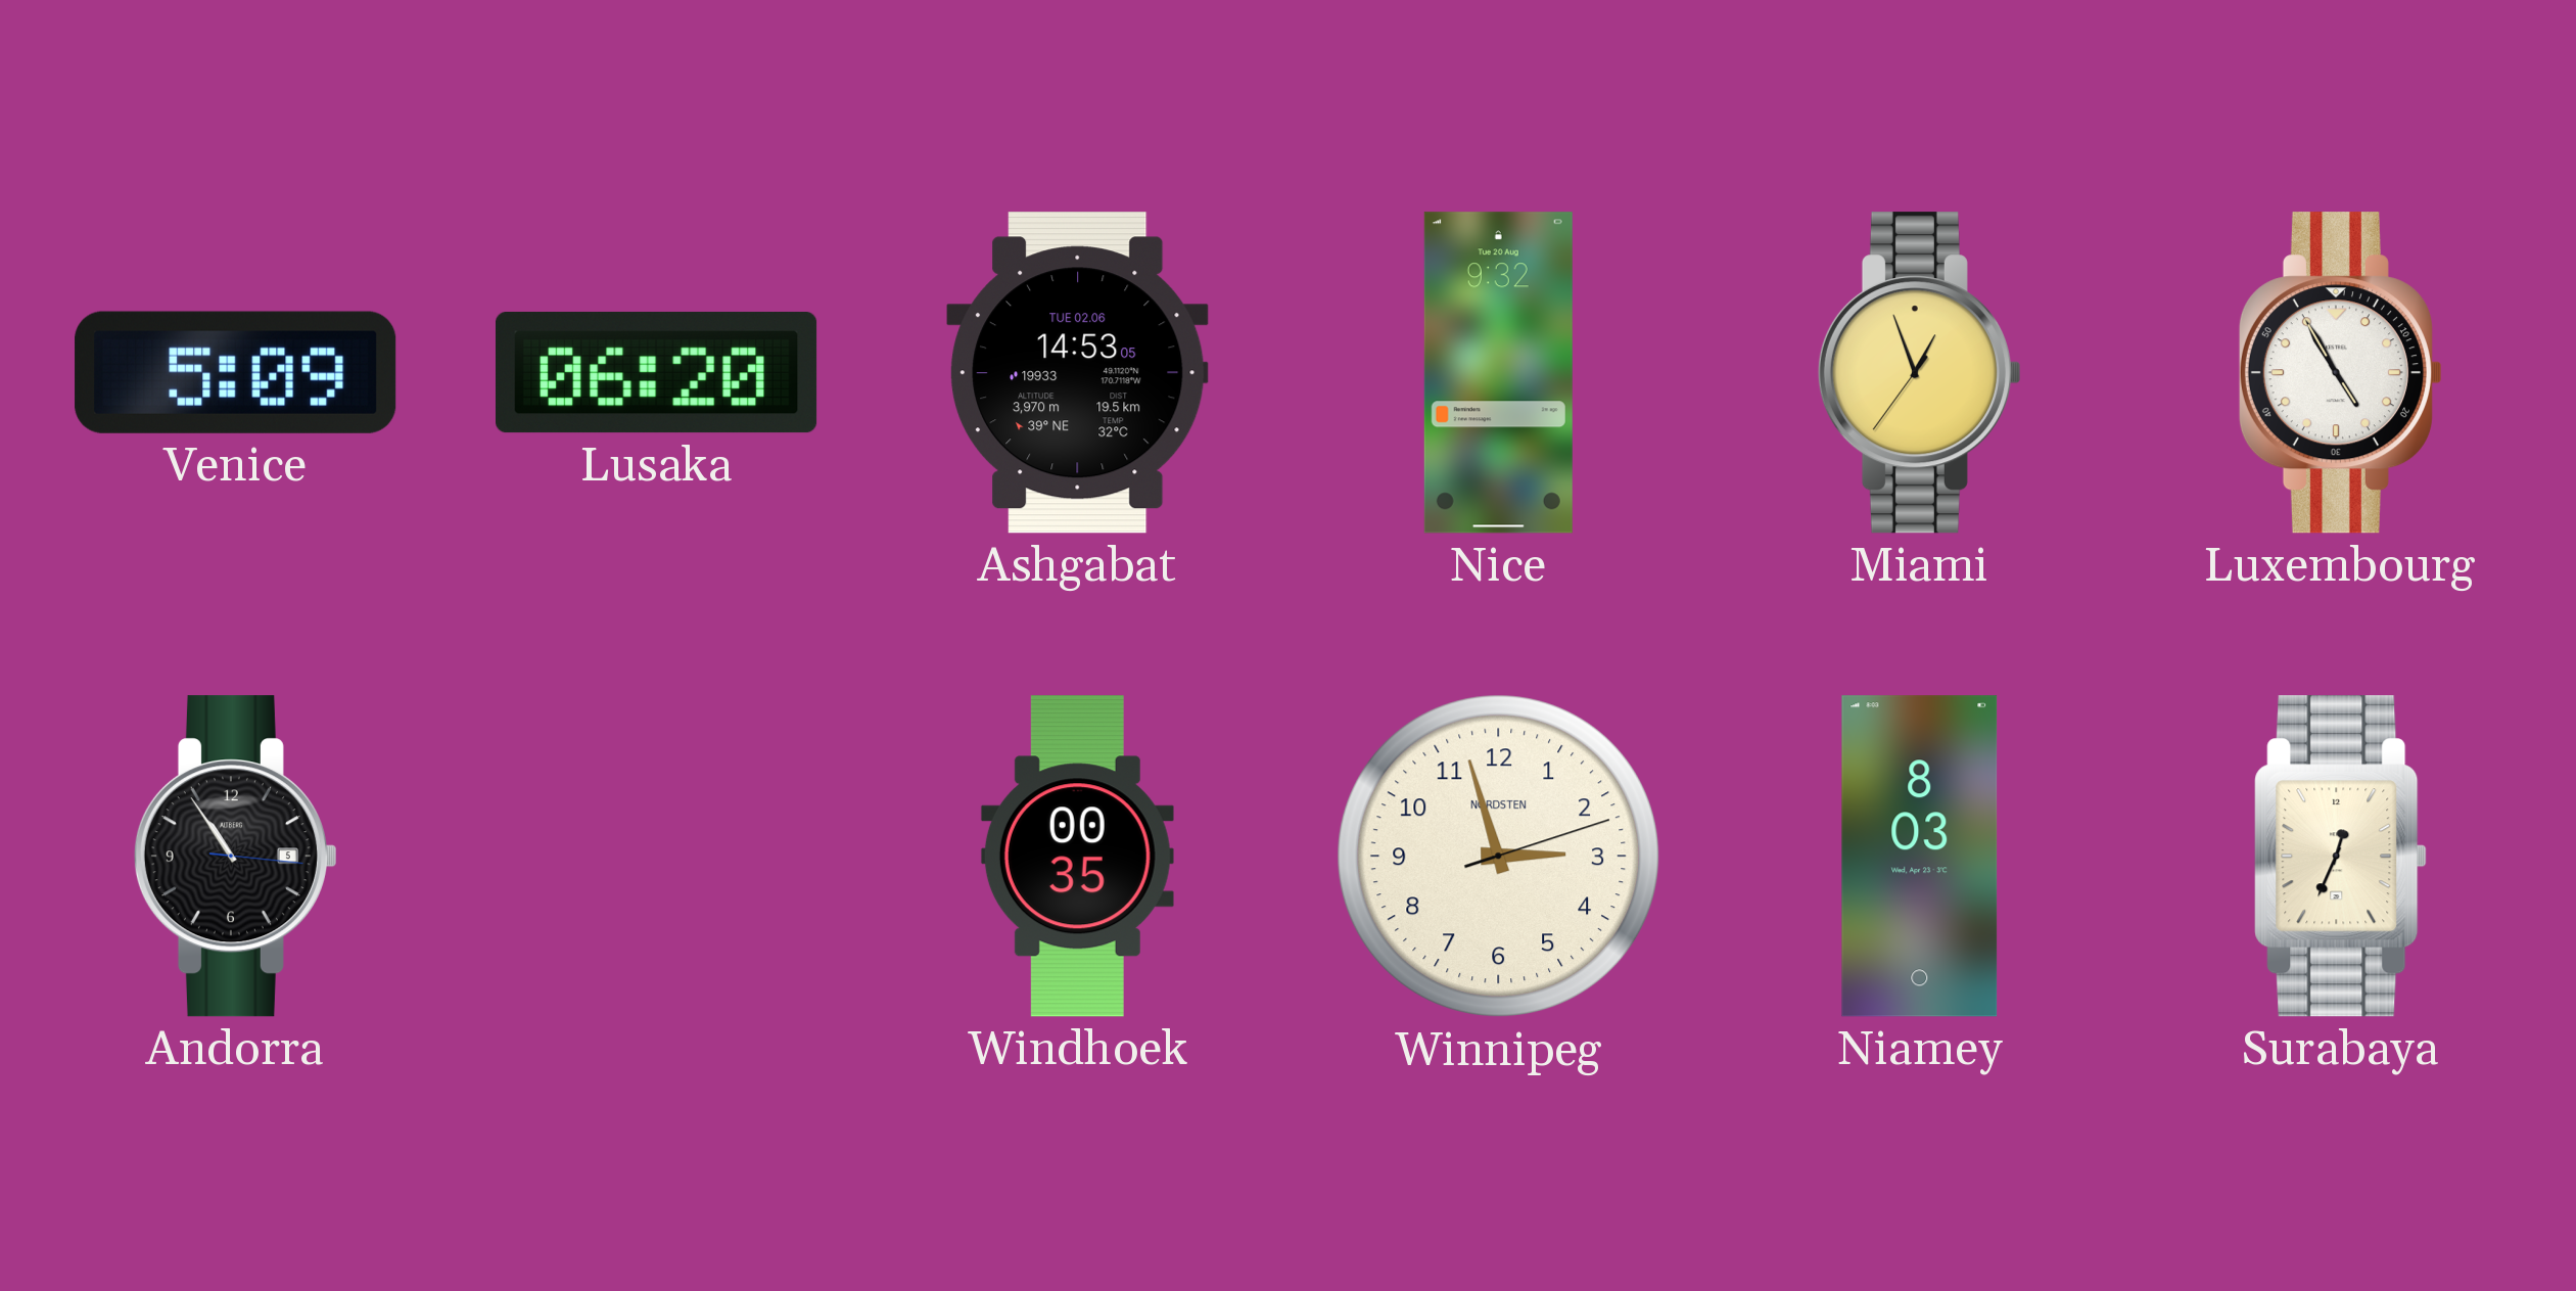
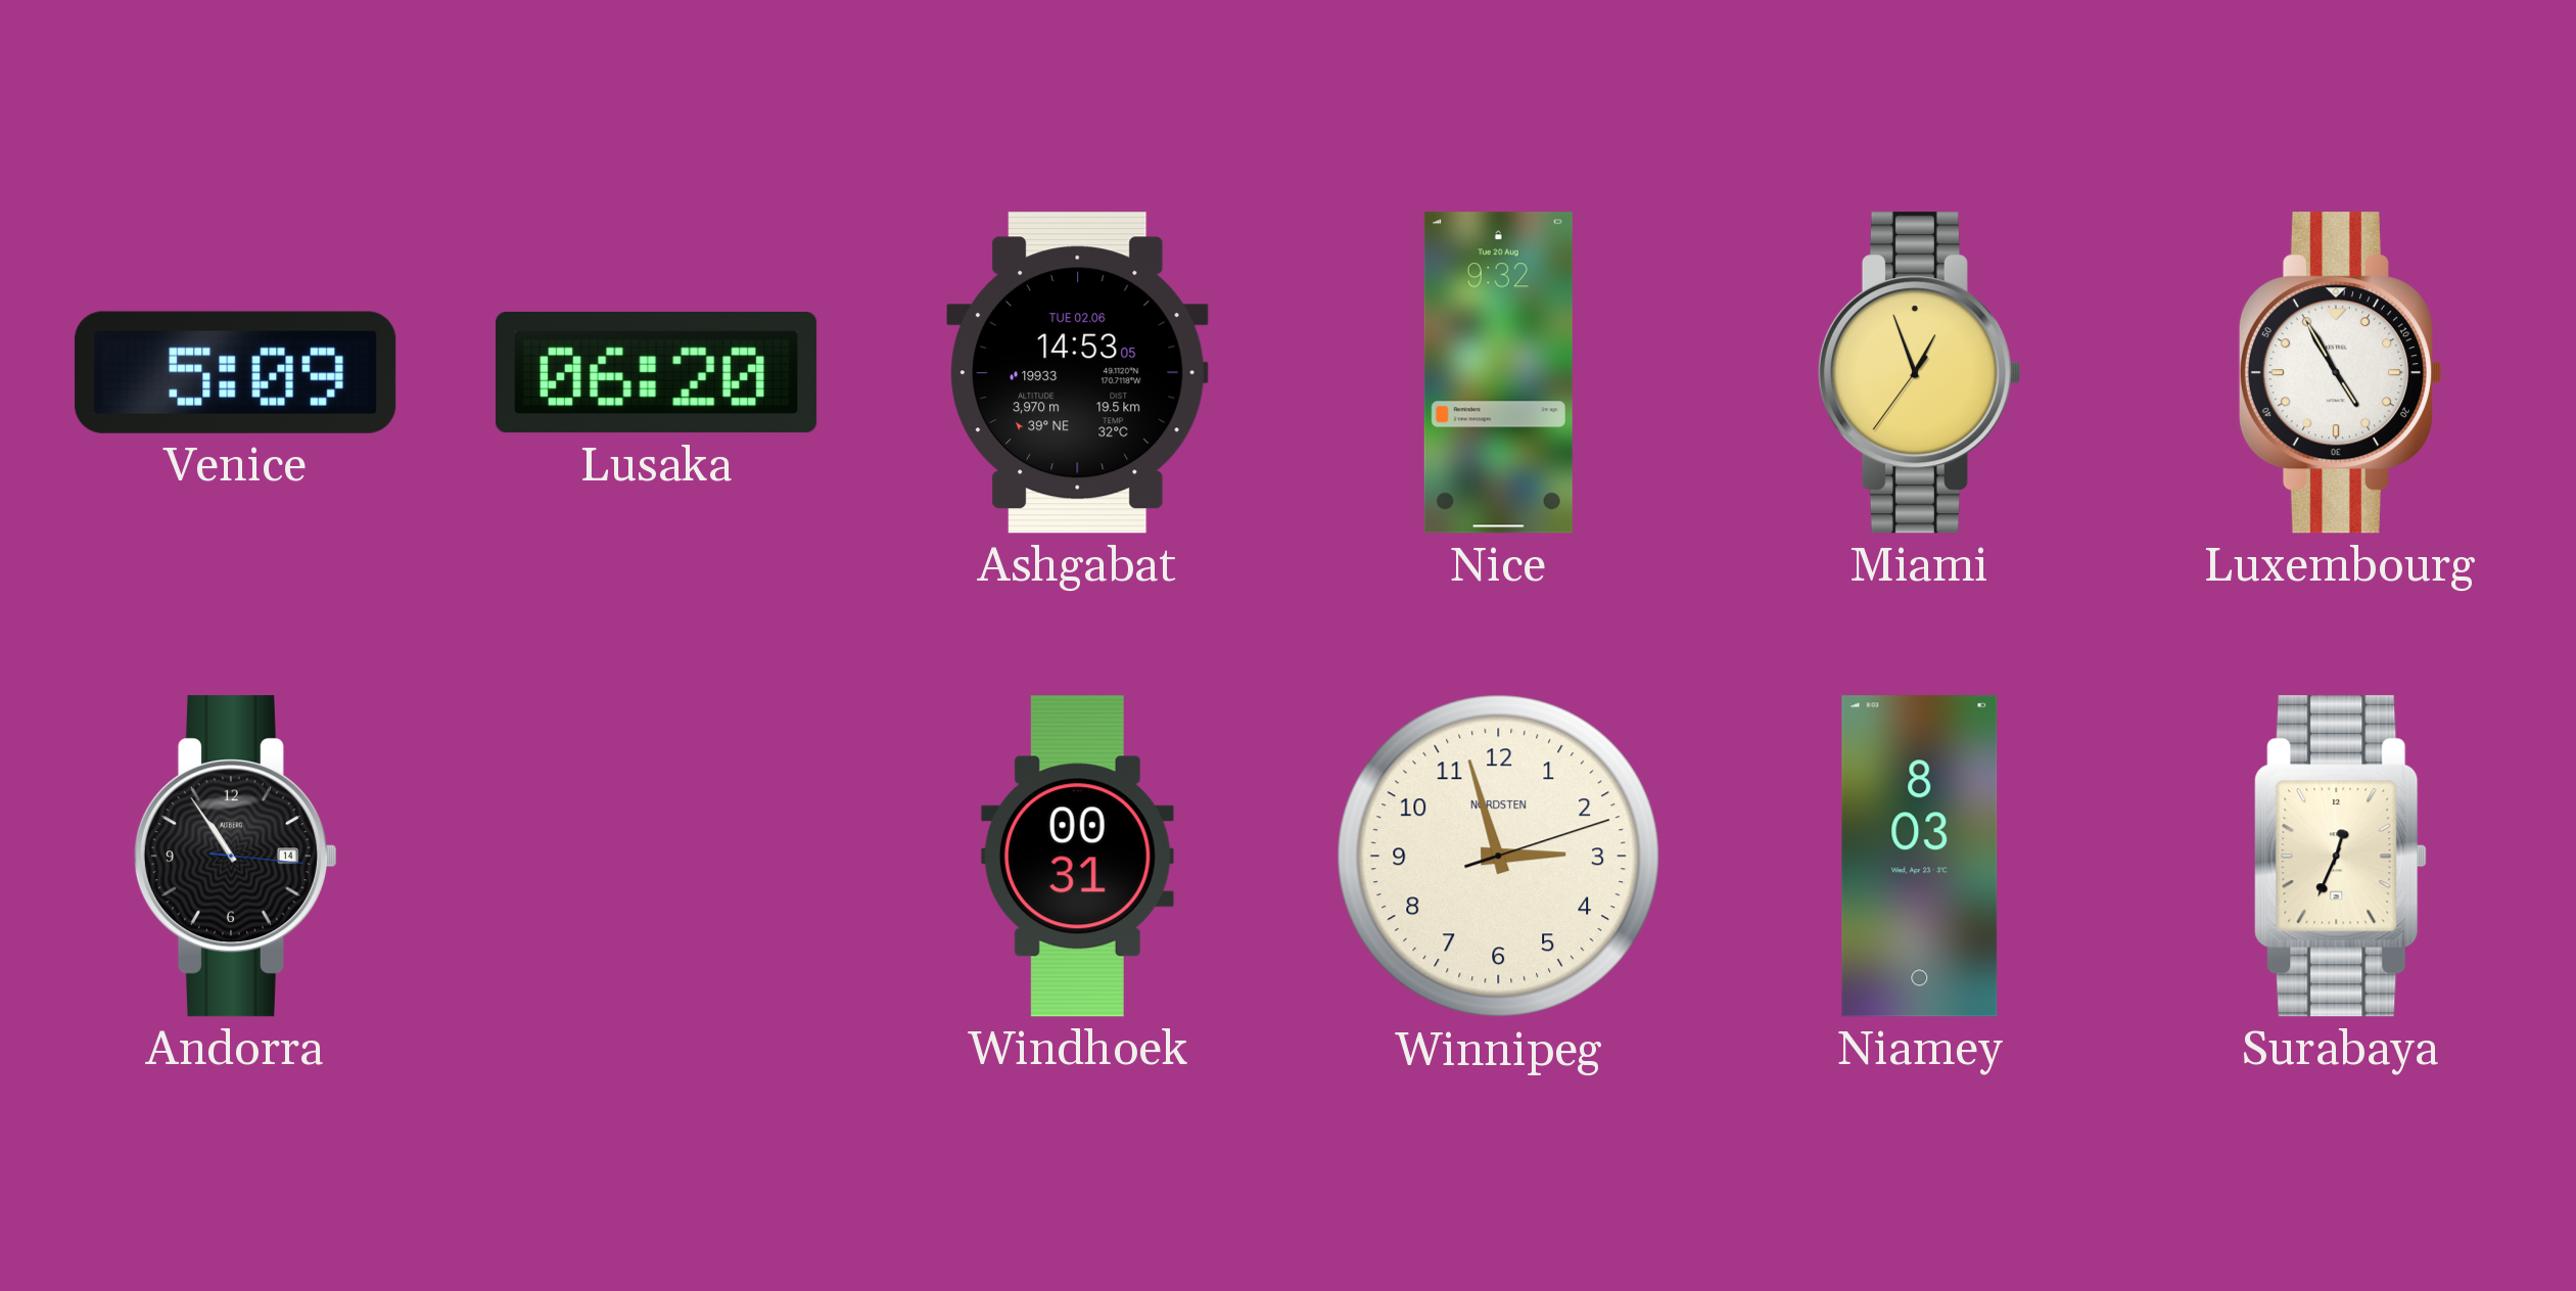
Andorra date: 5 -> 14
Windhoek: 00:35 -> 00:31
